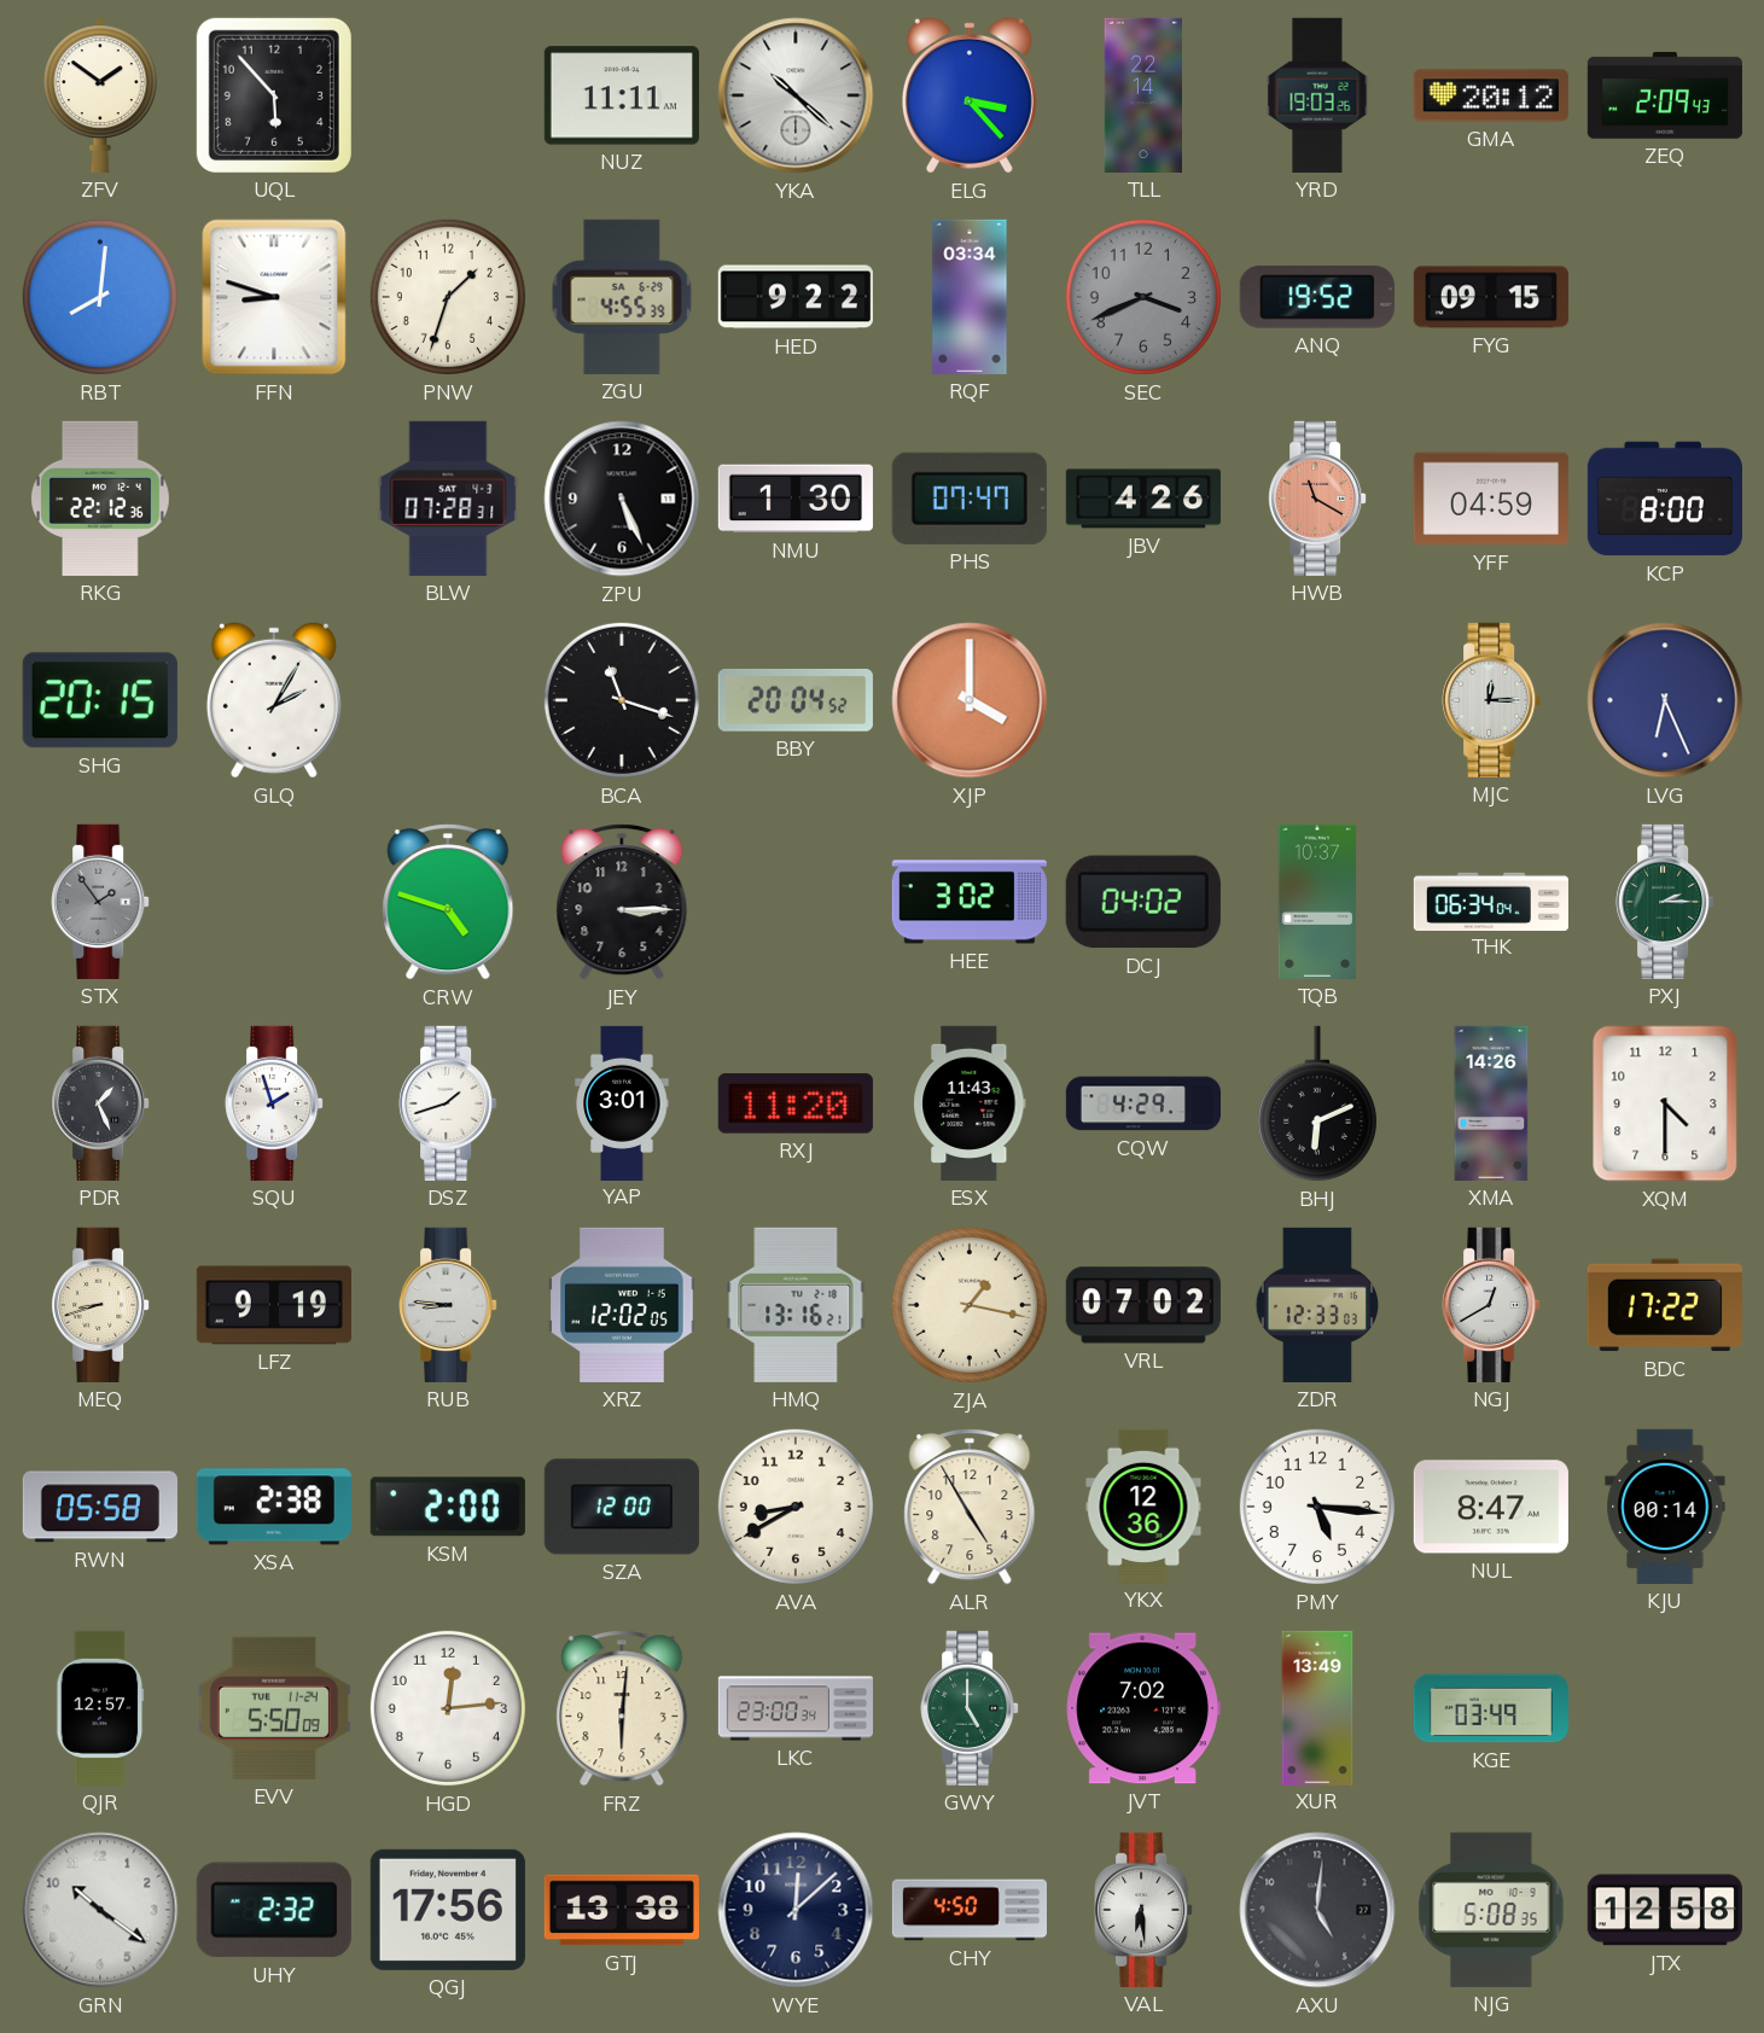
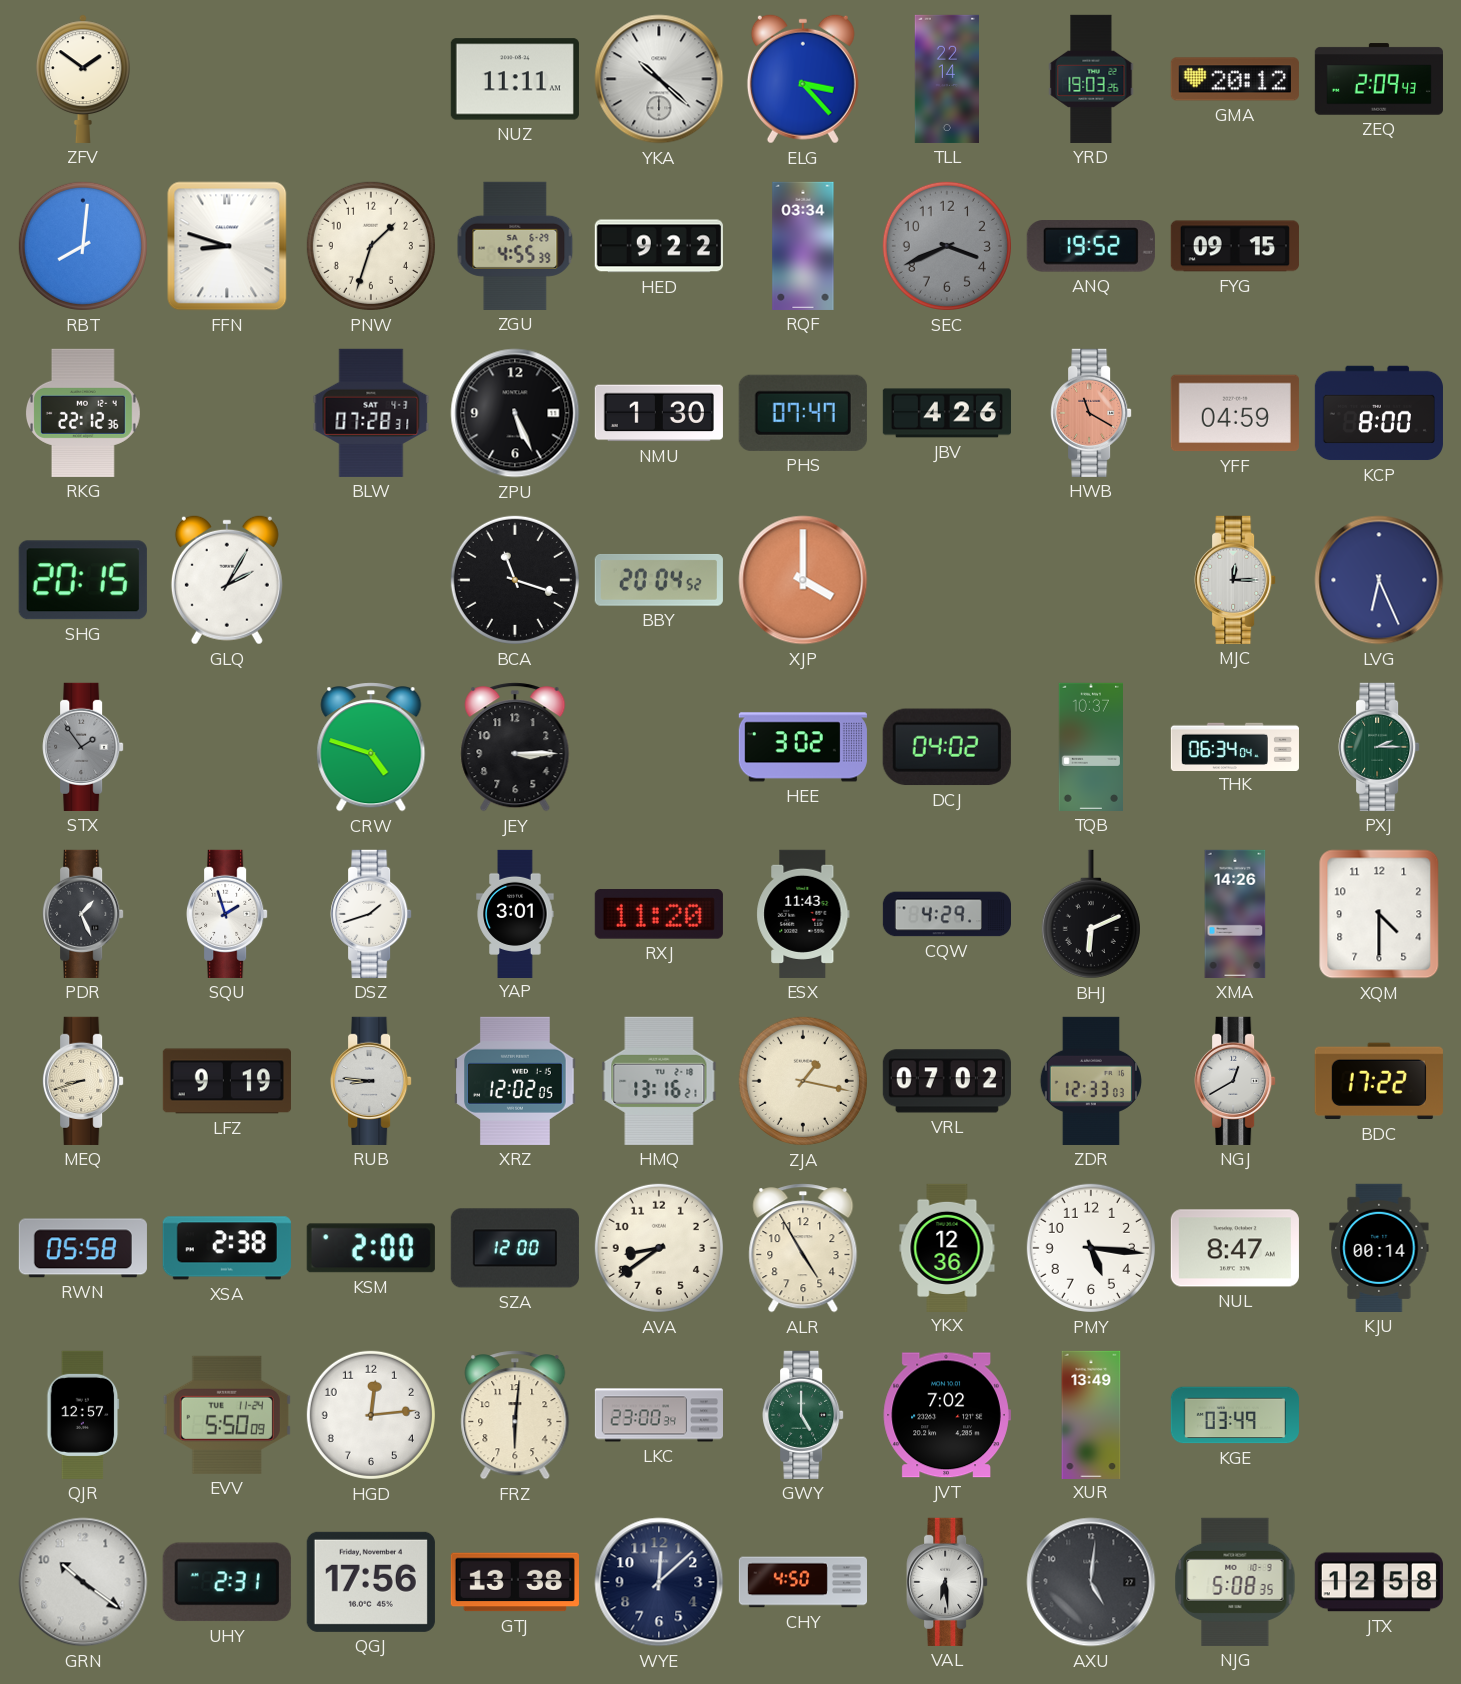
UQL: 5:53 -> none
AVA: 8:40 -> 8:39
UHY: 2:32 -> 2:31
